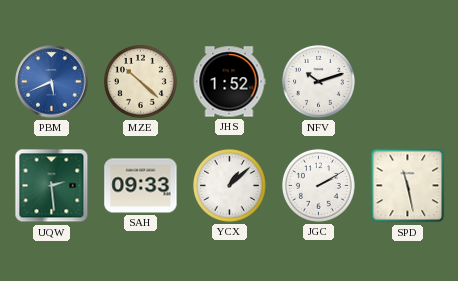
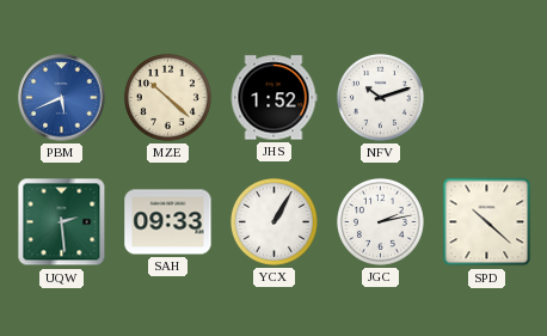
YCX: 1:08 -> 1:05
JGC: 2:10 -> 2:13
SPD: 11:28 -> 10:22
